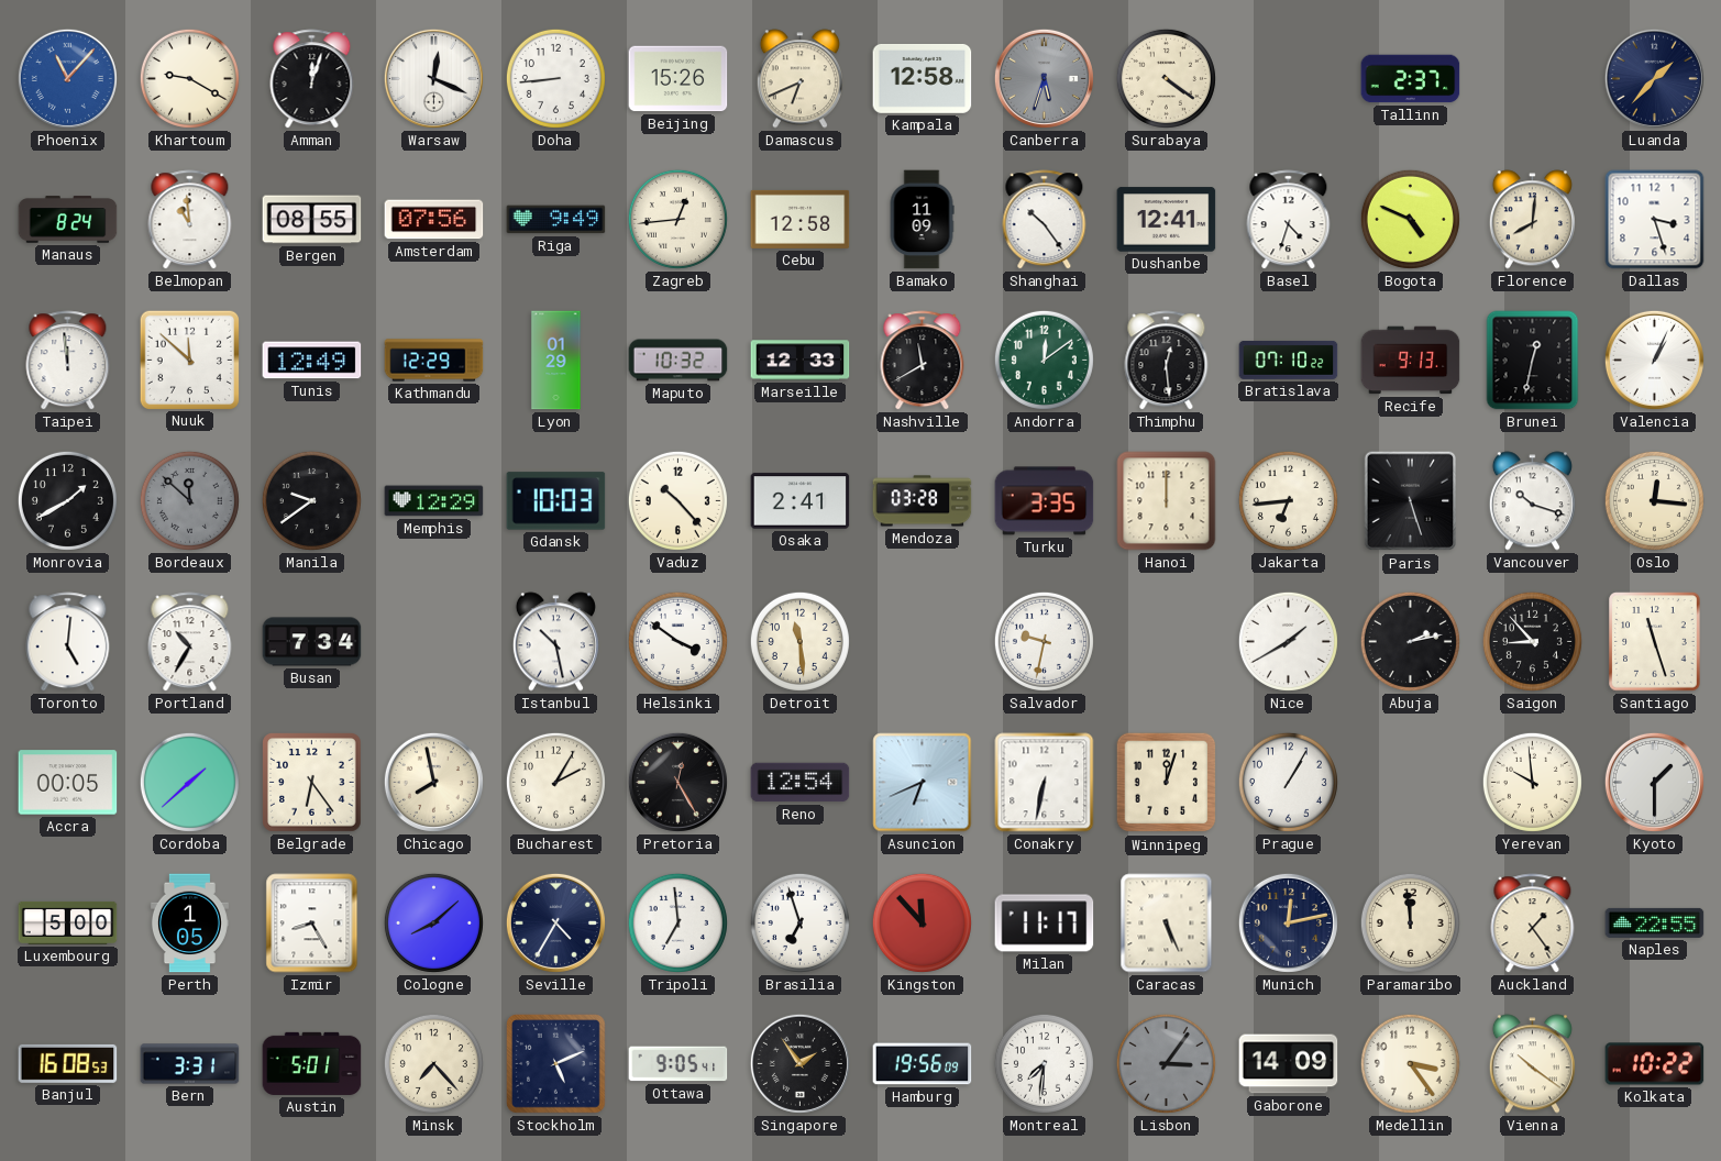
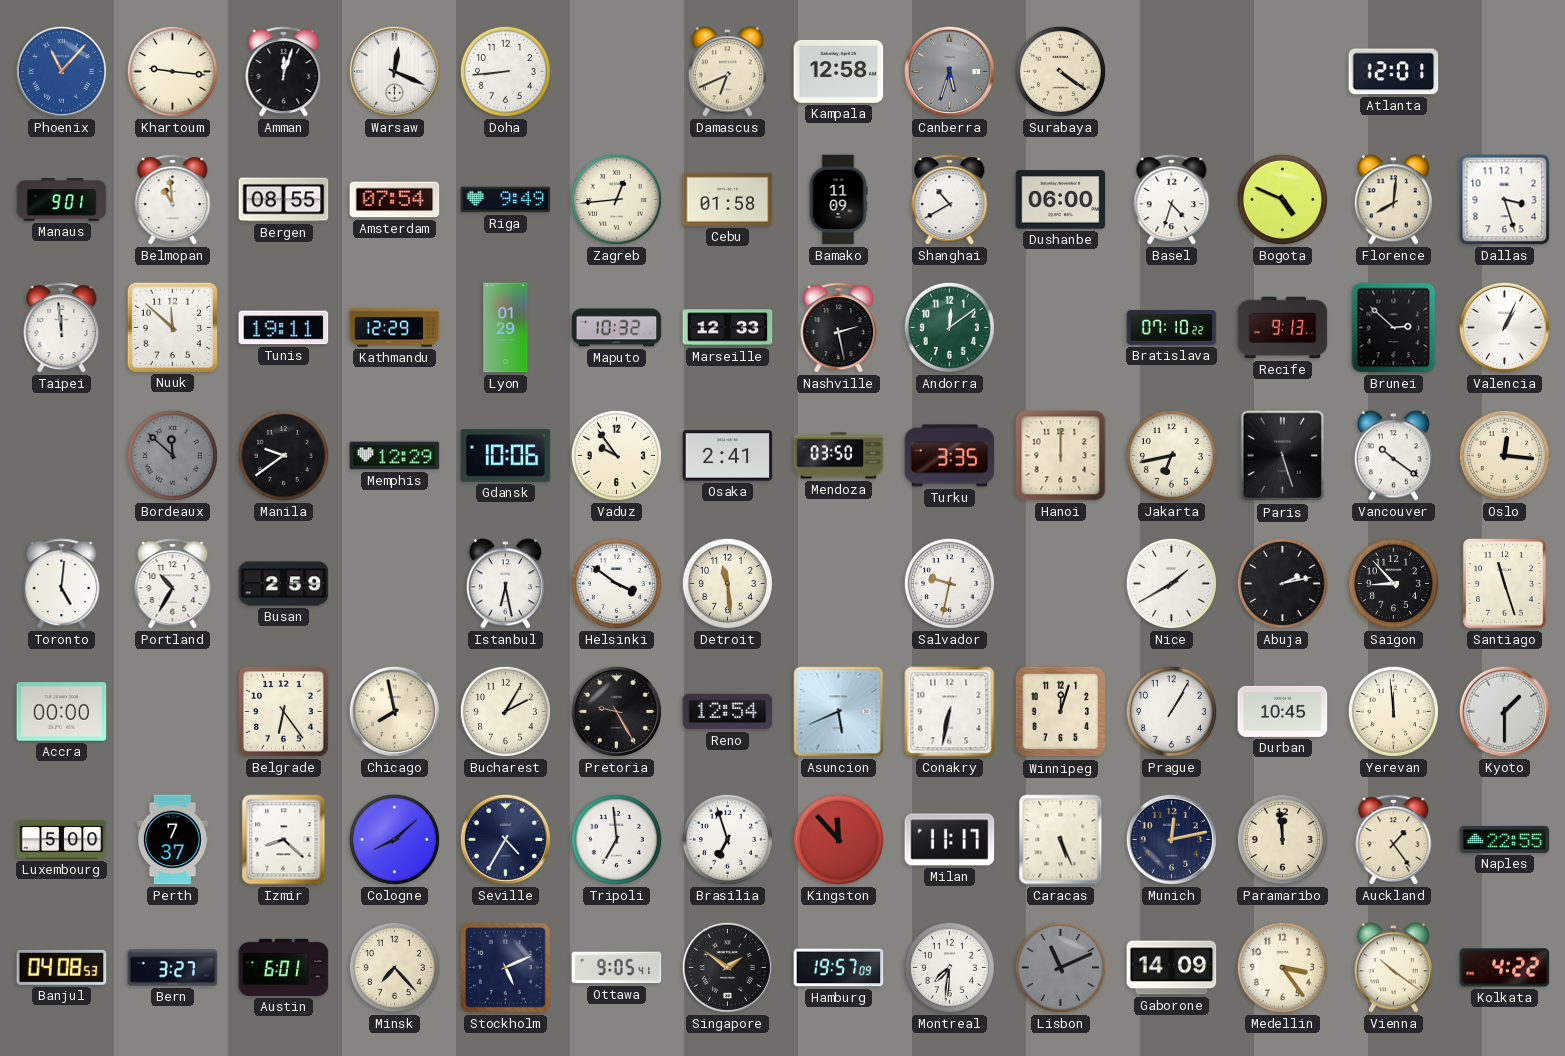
Khartoum: 9:20 -> 9:16
Beijing: 15:26 -> none
Tallinn: 2:37 -> none
Atlanta: none -> 12:01
Luanda: 1:37 -> none
Manaus: 8:24 -> 9:01
Amsterdam: 07:56 -> 07:54
Cebu: 12:58 -> 01:58
Shanghai: 10:24 -> 10:40
Dushanbe: 12:41 -> 06:00
Tunis: 12:49 -> 19:11
Nashville: 11:40 -> 2:28
Thimphu: 12:29 -> none
Brunei: 12:32 -> 2:52
Monrovia: 1:40 -> none
Gdansk: 10:03 -> 10:06
Vaduz: 10:23 -> 9:54
Mendoza: 03:28 -> 03:50
Jakarta: 6:44 -> 6:43
Vancouver: 10:18 -> 10:21
Busan: 7:34 -> 2:59
Istanbul: 10:28 -> 6:28
Accra: 00:05 -> 00:00
Cordoba: 1:38 -> none
Pretoria: 12:25 -> 9:25
Asuncion: 6:41 -> 5:41
Durban: none -> 10:45
Yerevan: 9:59 -> 11:59
Perth: 1:05 -> 7:37
Izmir: 8:25 -> 8:22
Banjul: 16:08 -> 04:08
Bern: 3:31 -> 3:27
Austin: 5:01 -> 6:01
Singapore: 1:54 -> 1:51
Hamburg: 19:56 -> 19:57
Lisbon: 3:06 -> 11:11
Kolkata: 10:22 -> 4:22
